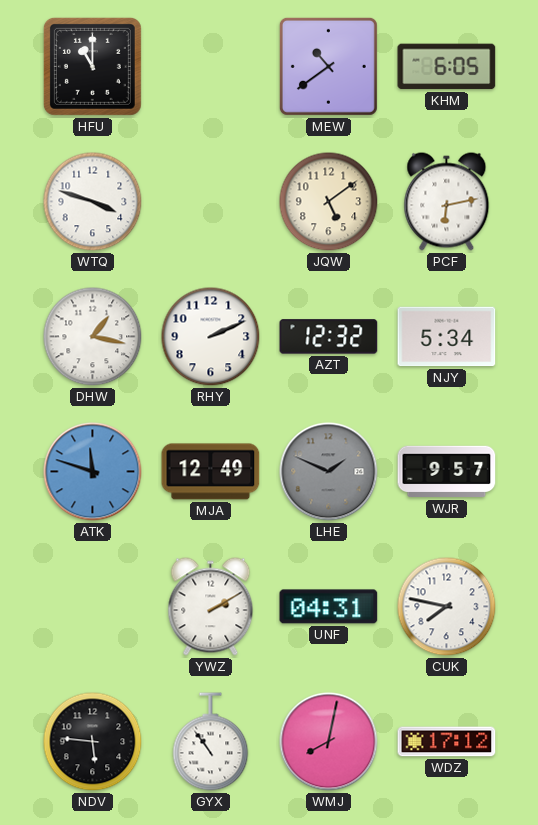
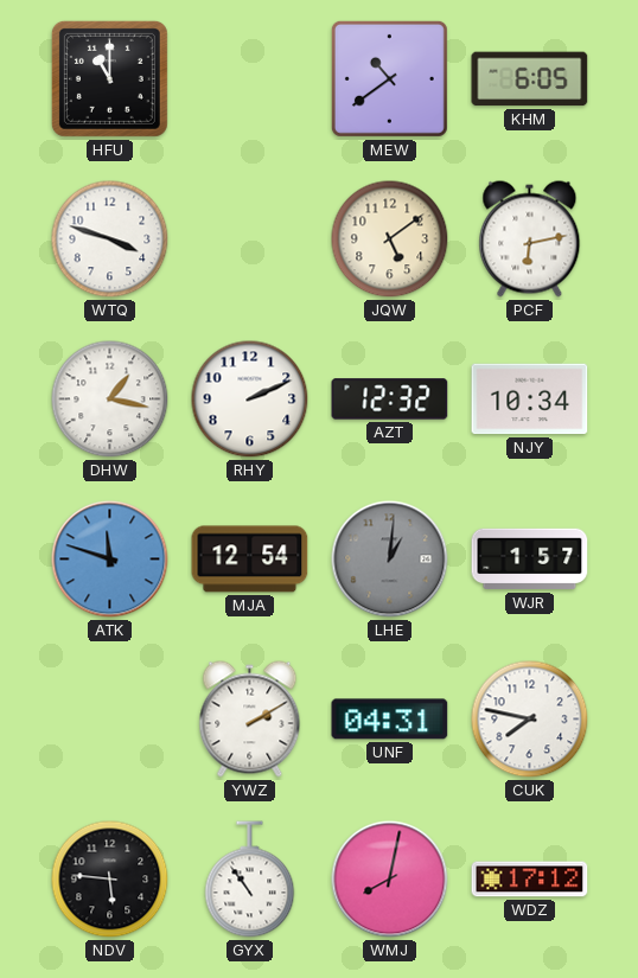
NJY: 5:34 -> 10:34
MJA: 12:49 -> 12:54
LHE: 1:49 -> 1:01
WJR: 9:57 -> 1:57
